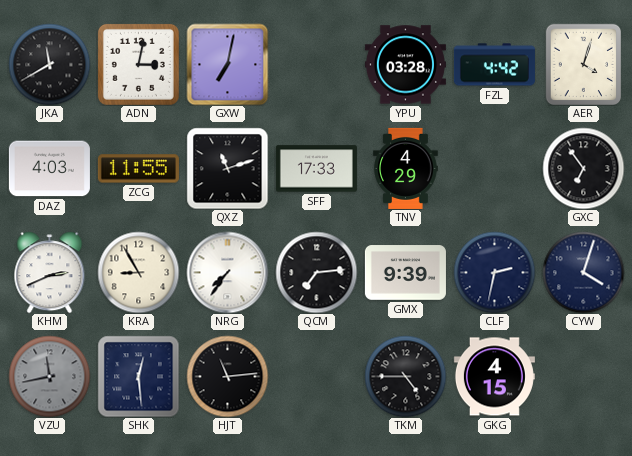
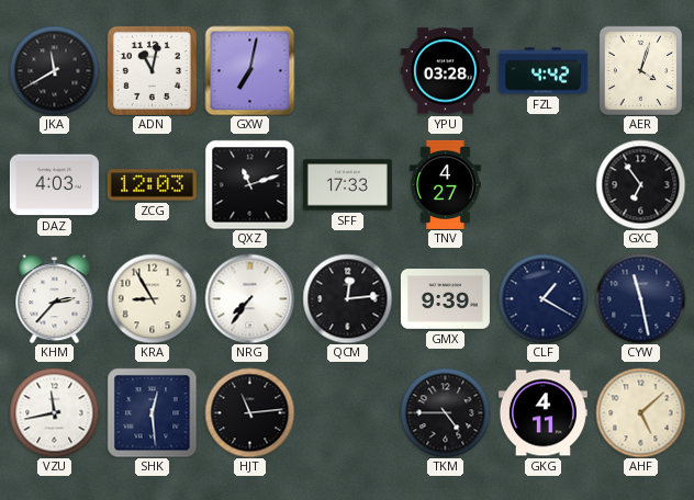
ADN: 3:02 -> 11:02
ZCG: 11:55 -> 12:03
TNV: 4:29 -> 4:27
KHM: 2:41 -> 2:37
QCM: 7:14 -> 12:14
CLF: 2:32 -> 1:20
CYW: 4:03 -> 11:28
VZU dial: grey -> white
GKG: 4:15 -> 4:11
AHF: none -> 5:08
